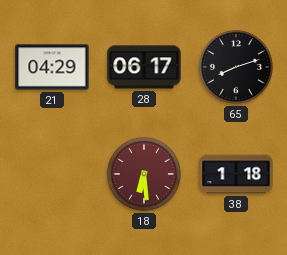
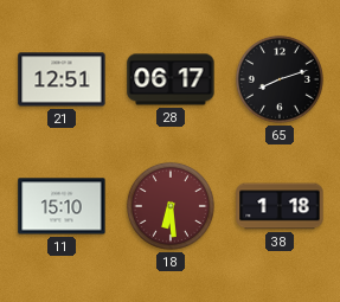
21: 04:29 -> 12:51
11: none -> 15:10
